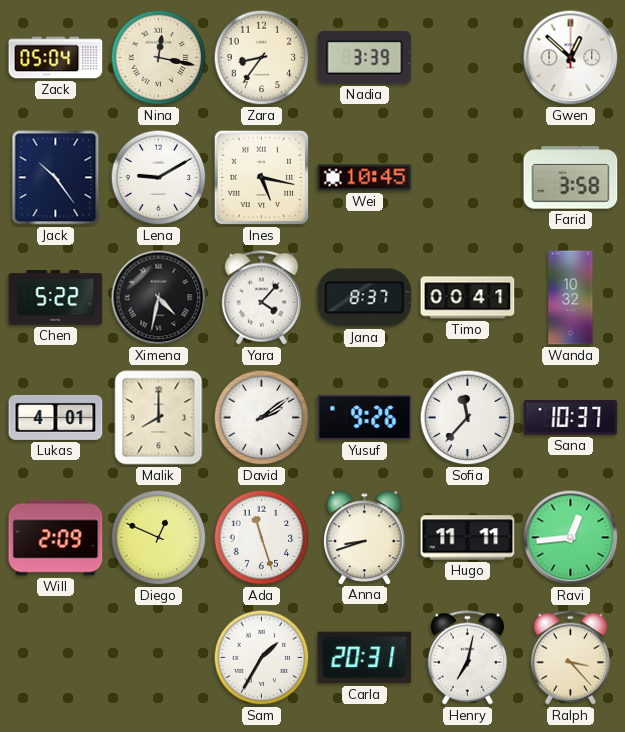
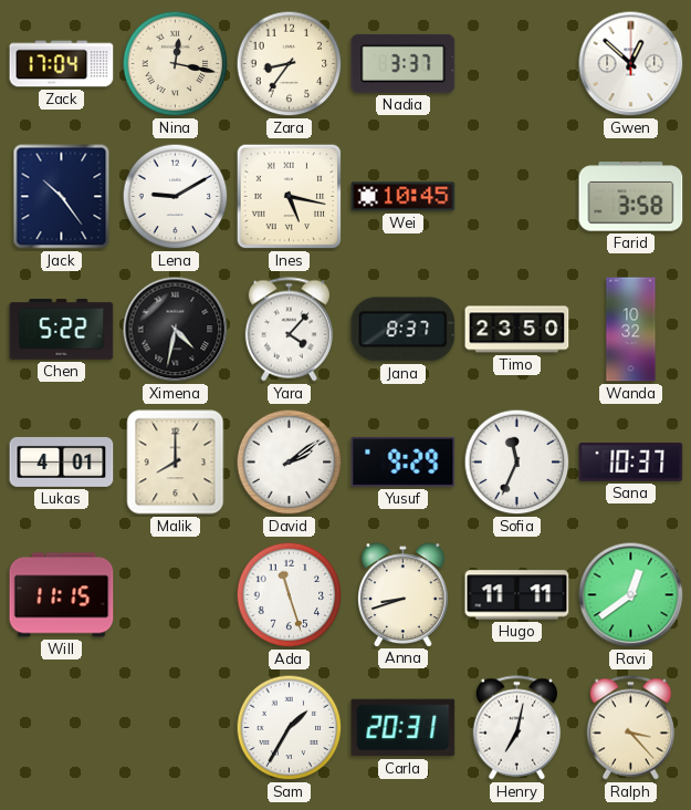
Zack: 05:04 -> 17:04
Nadia: 3:39 -> 3:37
Timo: 00:41 -> 23:50
Yusuf: 9:26 -> 9:29
Sofia: 11:37 -> 11:34
Will: 2:09 -> 11:15
Diego: 12:49 -> none
Ravi: 12:44 -> 12:39
